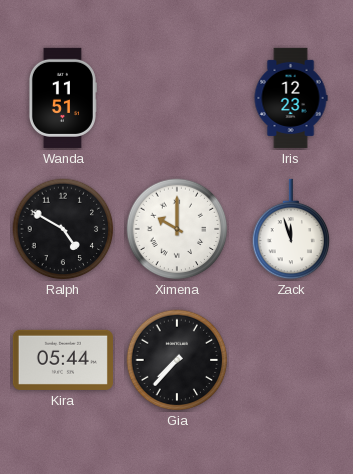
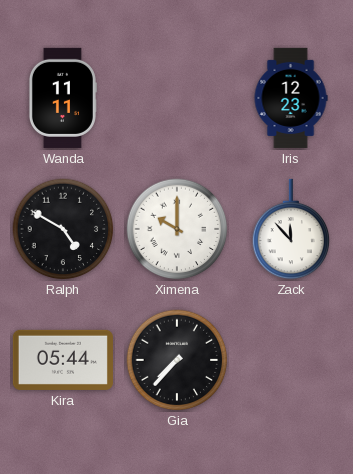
Wanda: 11:51 -> 11:11
Zack: 11:57 -> 11:53
